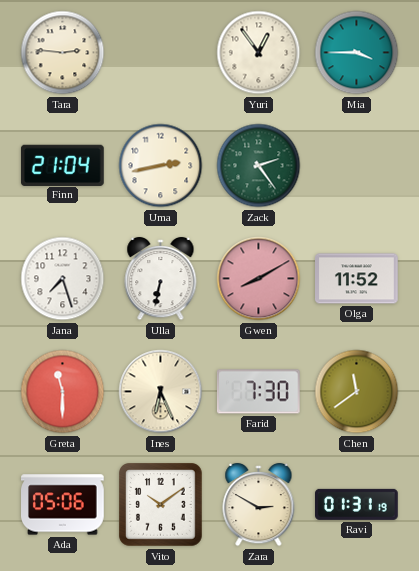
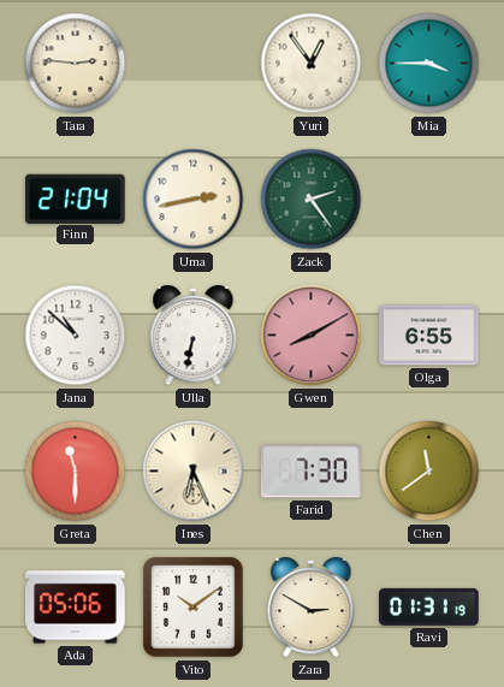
Jana: 7:27 -> 10:52
Olga: 11:52 -> 6:55
